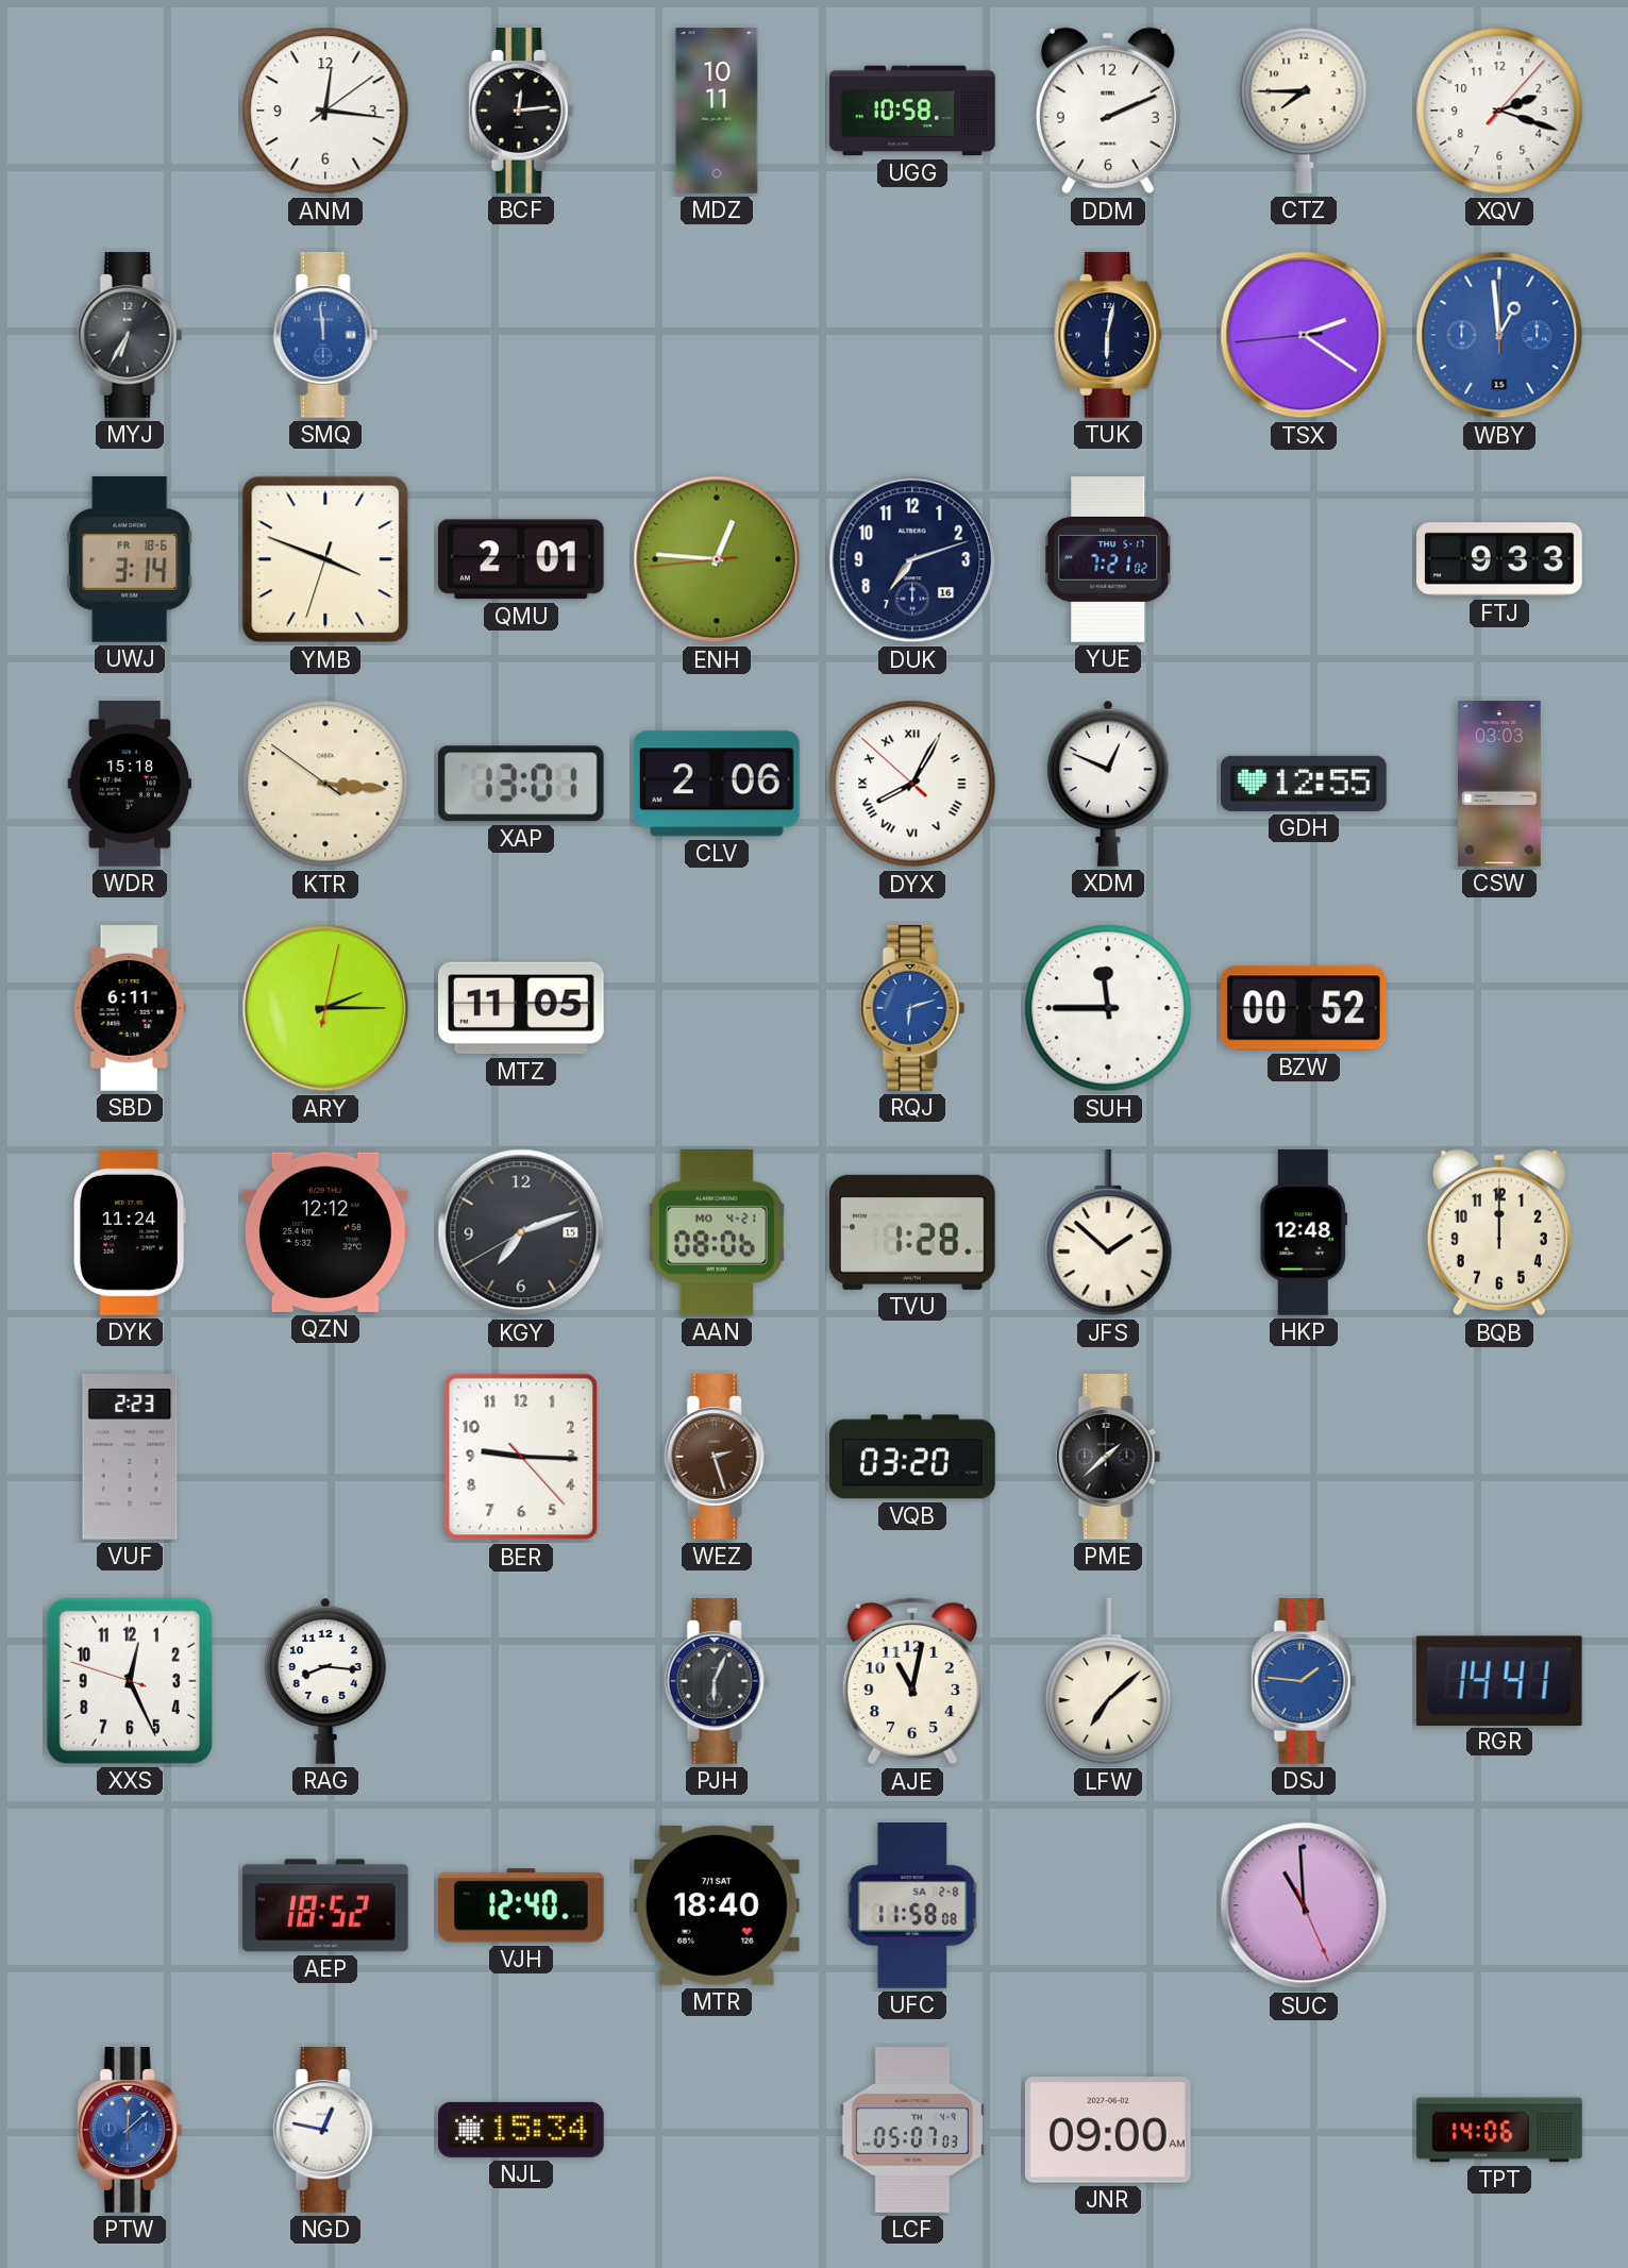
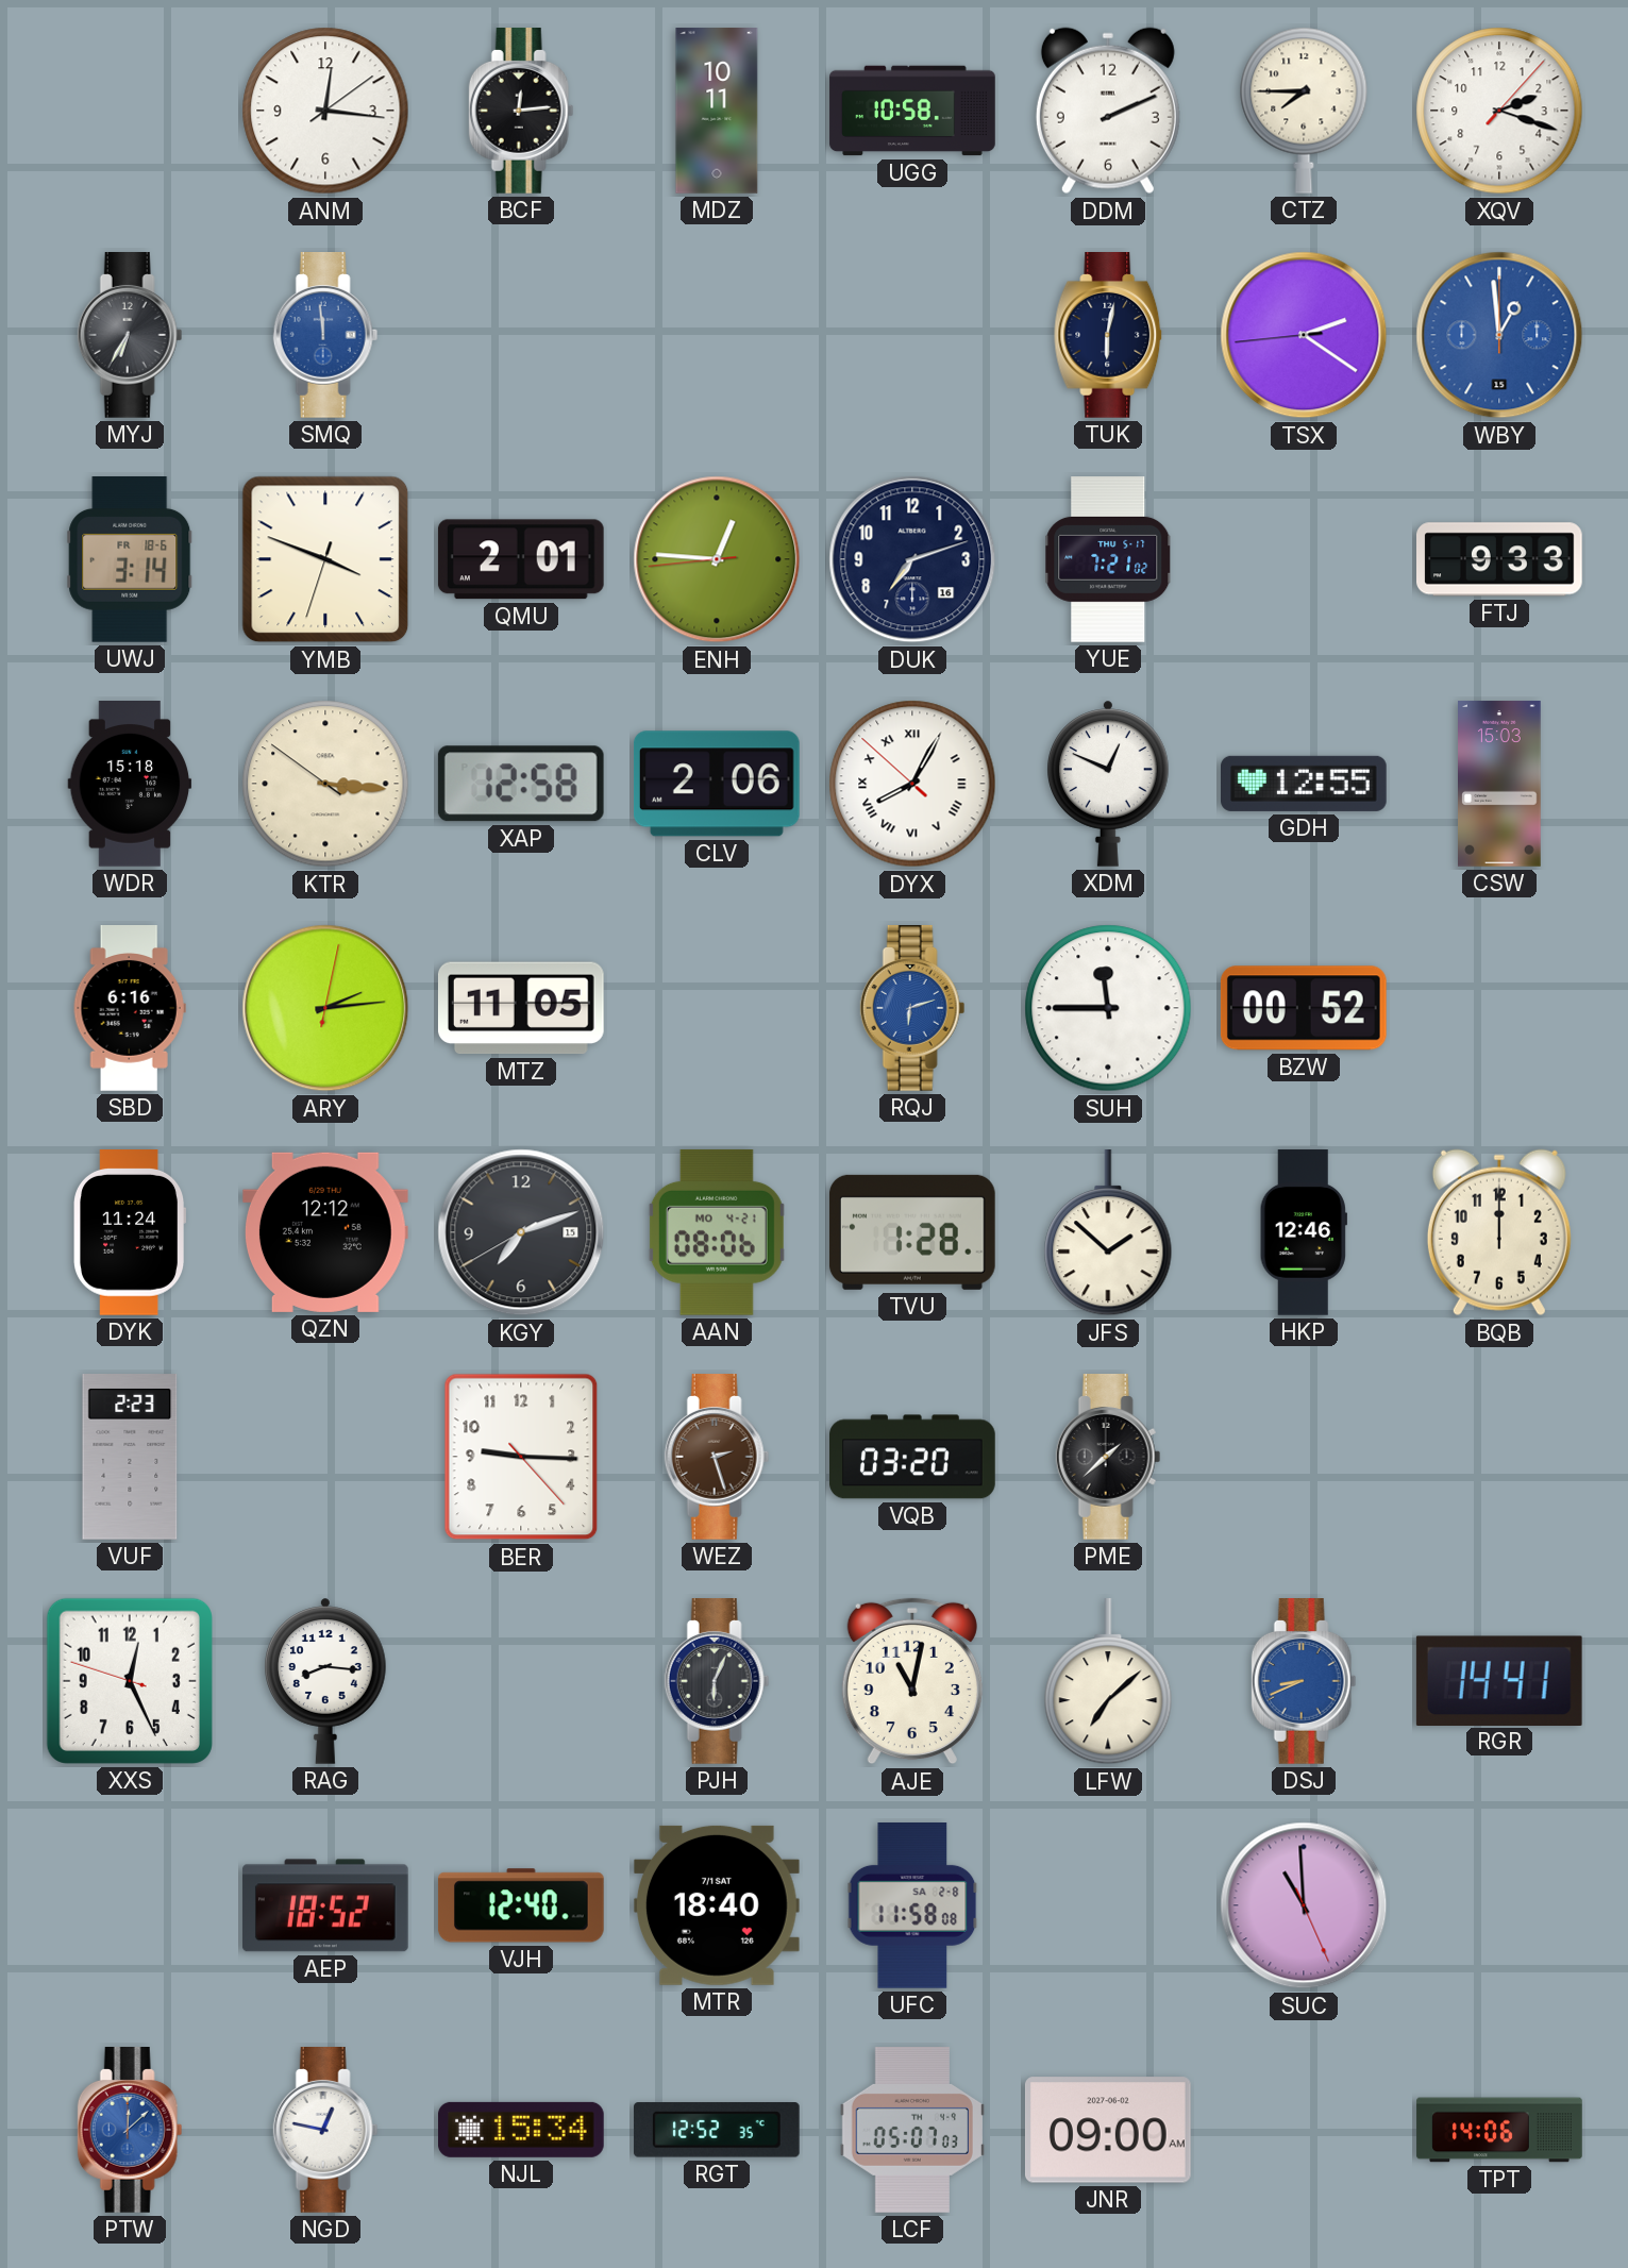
XAP: 13:01 -> 12:58
CSW: 03:03 -> 15:03
SBD: 6:11 -> 6:16
ARY: 2:15 -> 2:14
HKP: 12:48 -> 12:46
DSJ: 1:46 -> 8:41
RGT: none -> 12:52
